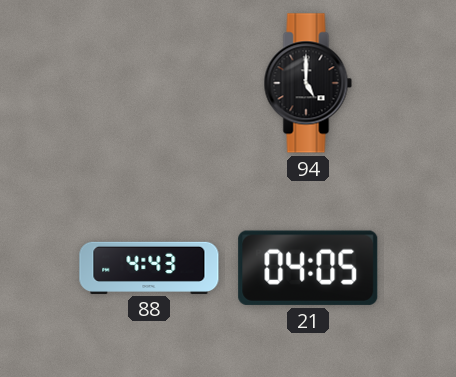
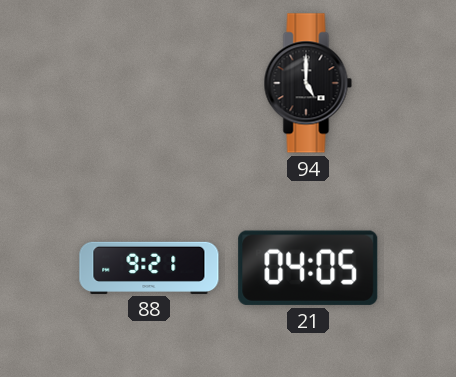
88: 4:43 -> 9:21
